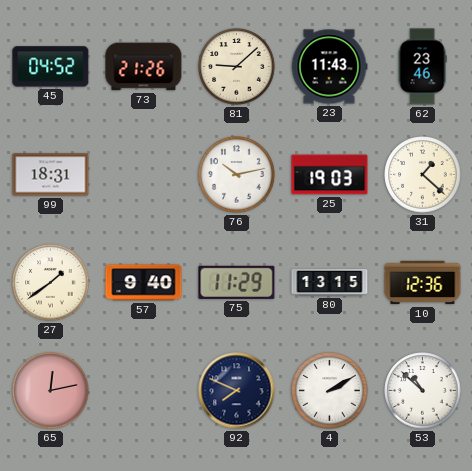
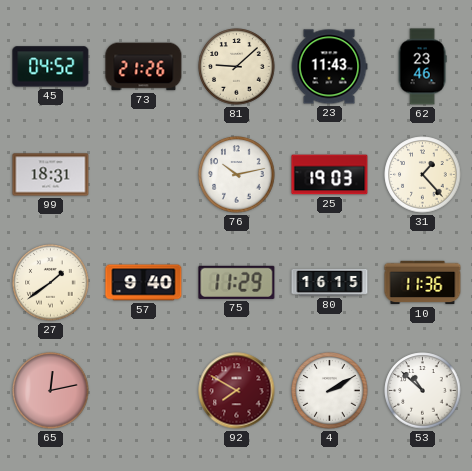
31: 1:22 -> 1:23
80: 13:15 -> 16:15
10: 12:36 -> 11:36
92: 7:49 -> 7:50
92 dial: navy -> burgundy
